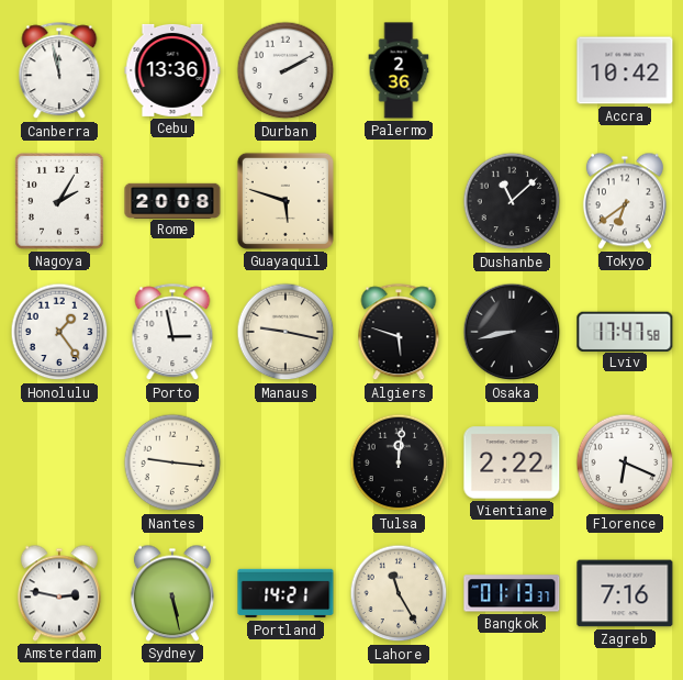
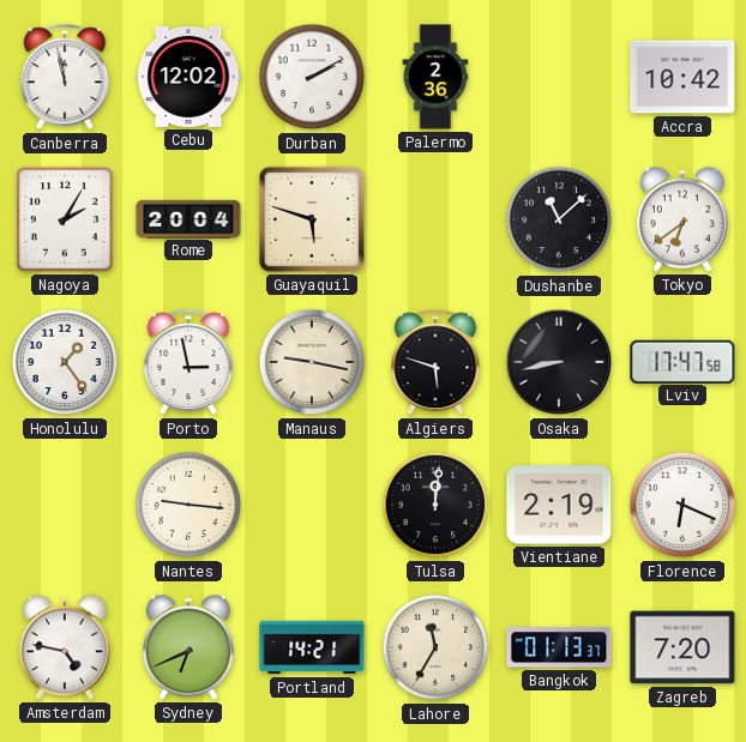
Cebu: 13:36 -> 12:02
Rome: 20:08 -> 20:04
Vientiane: 2:22 -> 2:19
Amsterdam: 2:47 -> 4:47
Sydney: 5:28 -> 6:41
Lahore: 11:25 -> 11:35
Zagreb: 7:16 -> 7:20
